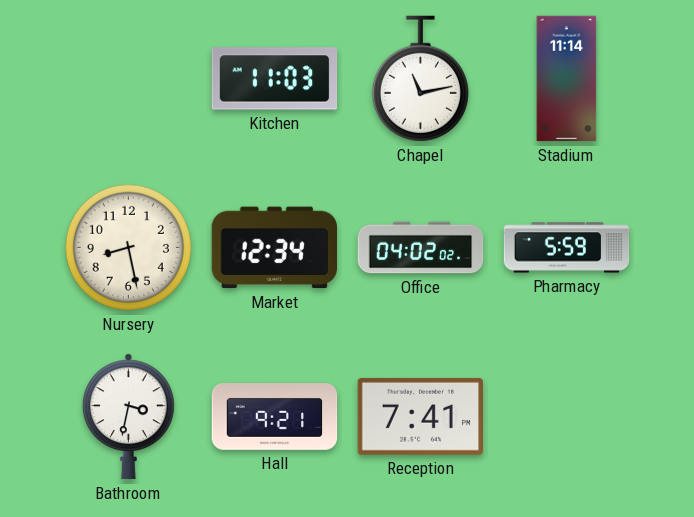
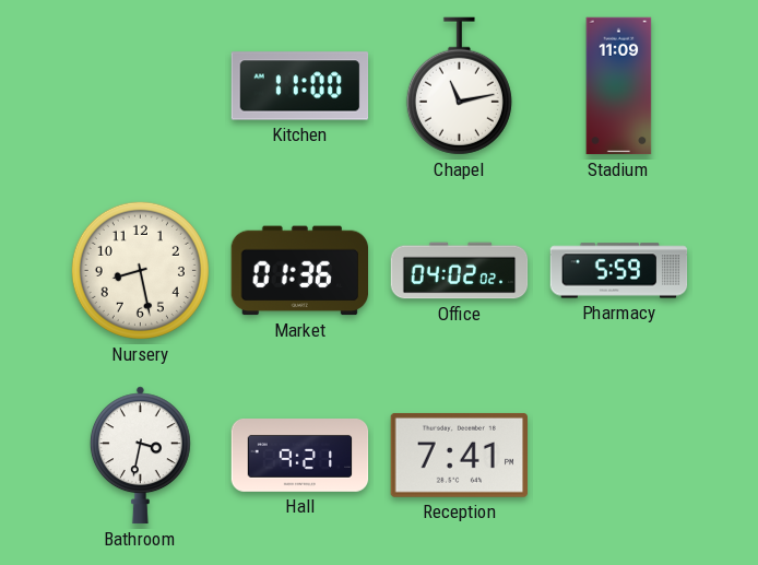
Kitchen: 11:03 -> 11:00
Stadium: 11:14 -> 11:09
Market: 12:34 -> 01:36
